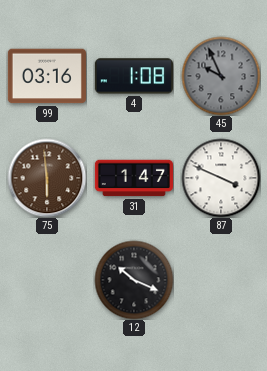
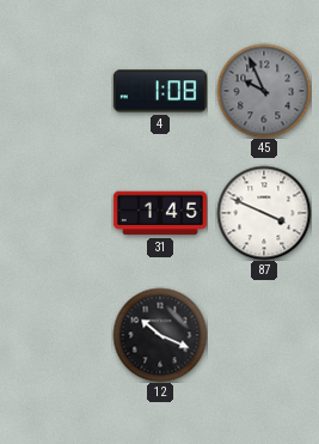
99: 03:16 -> none
75: 5:59 -> none
31: 1:47 -> 1:45
